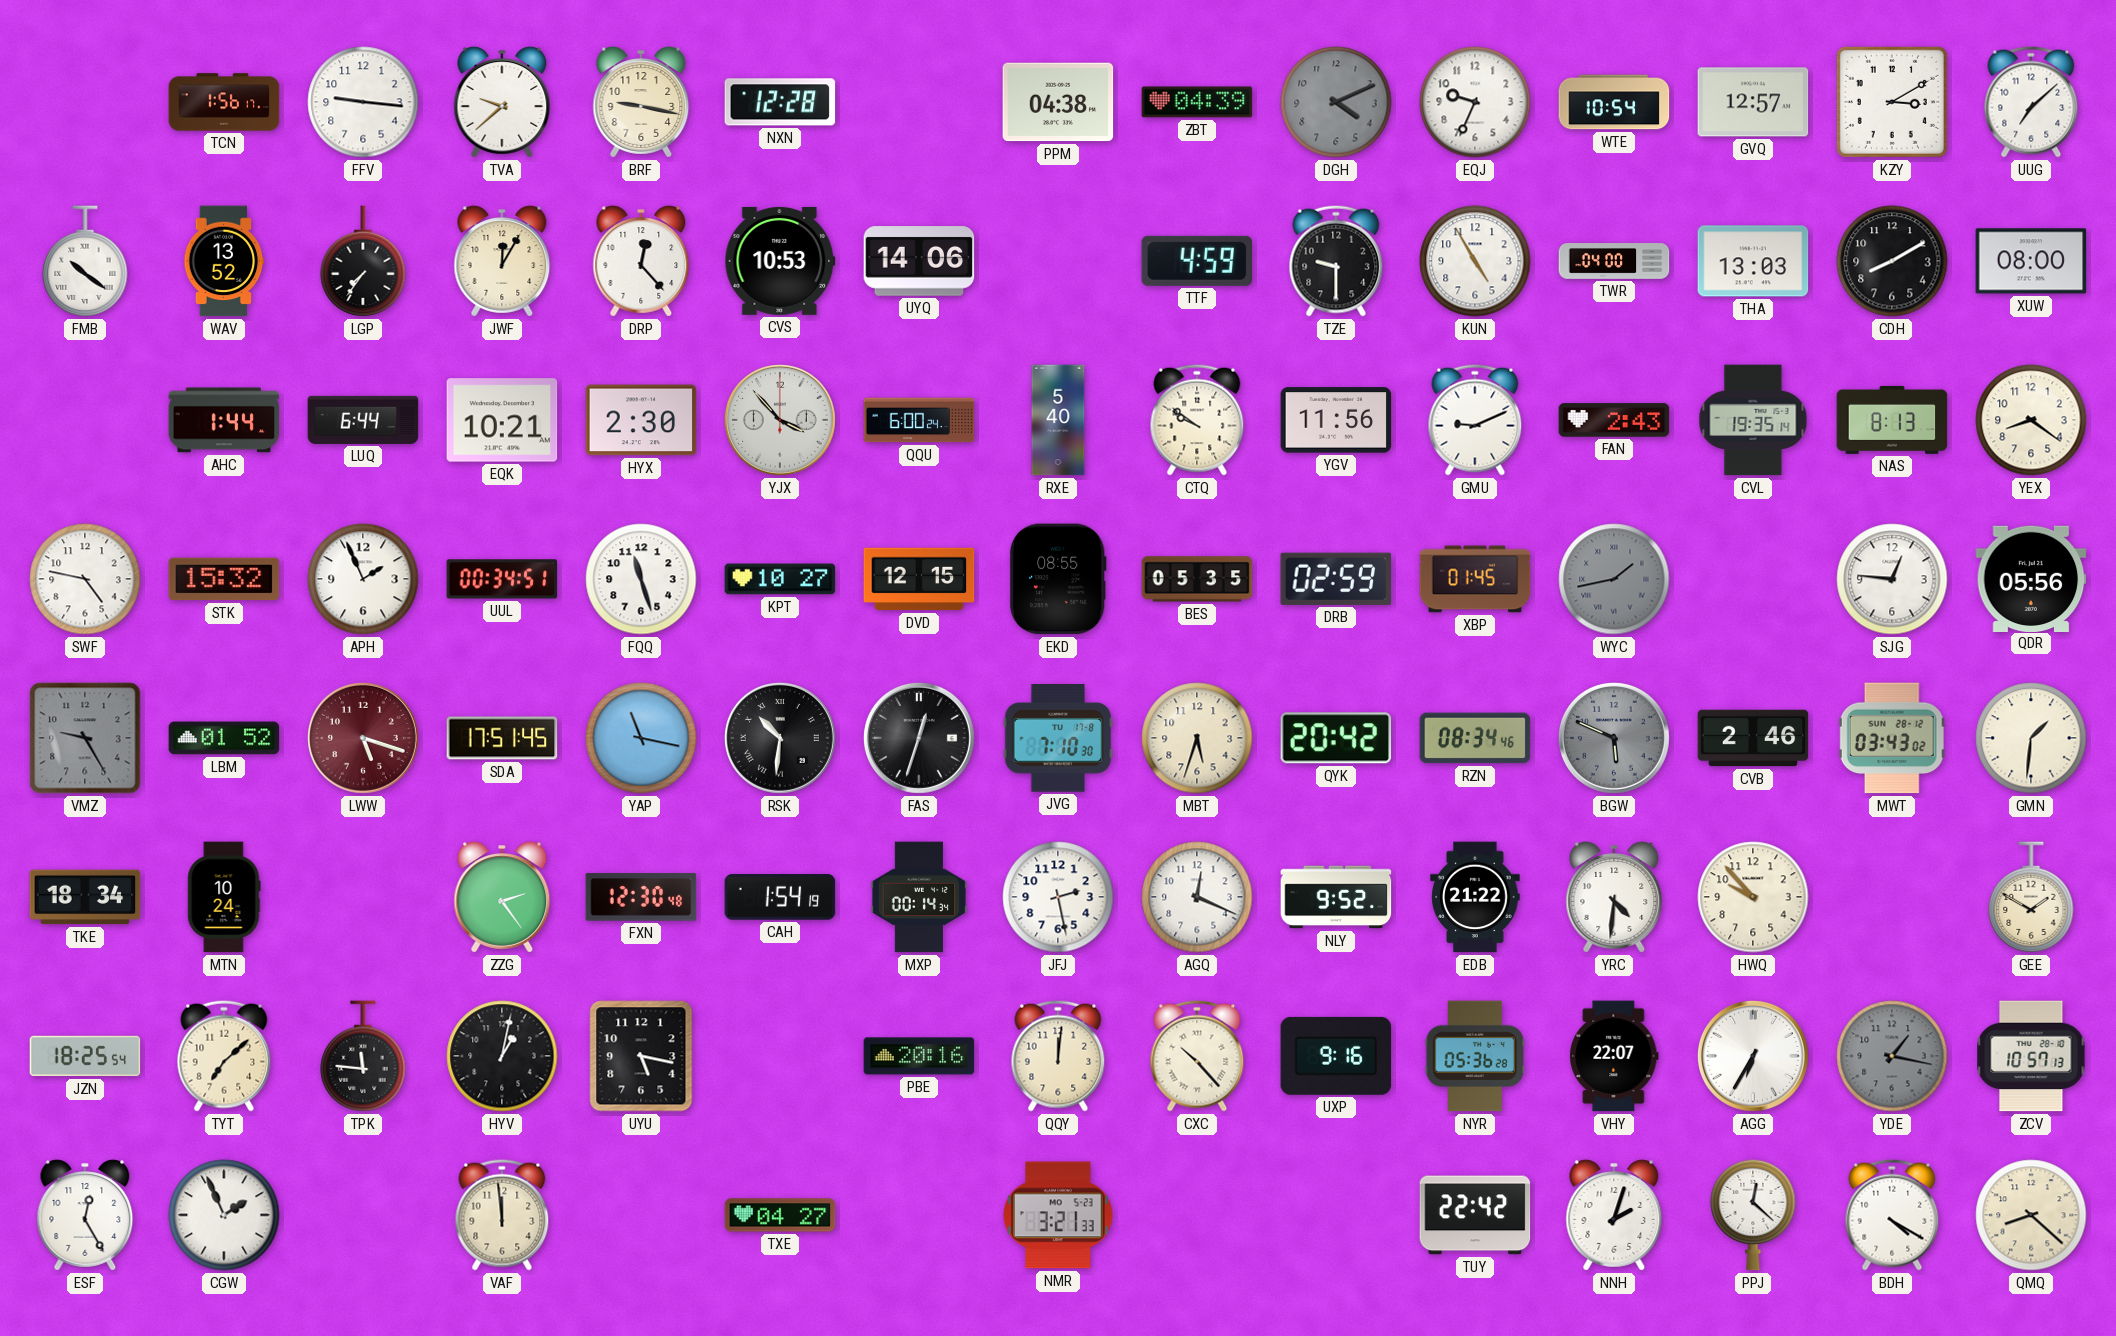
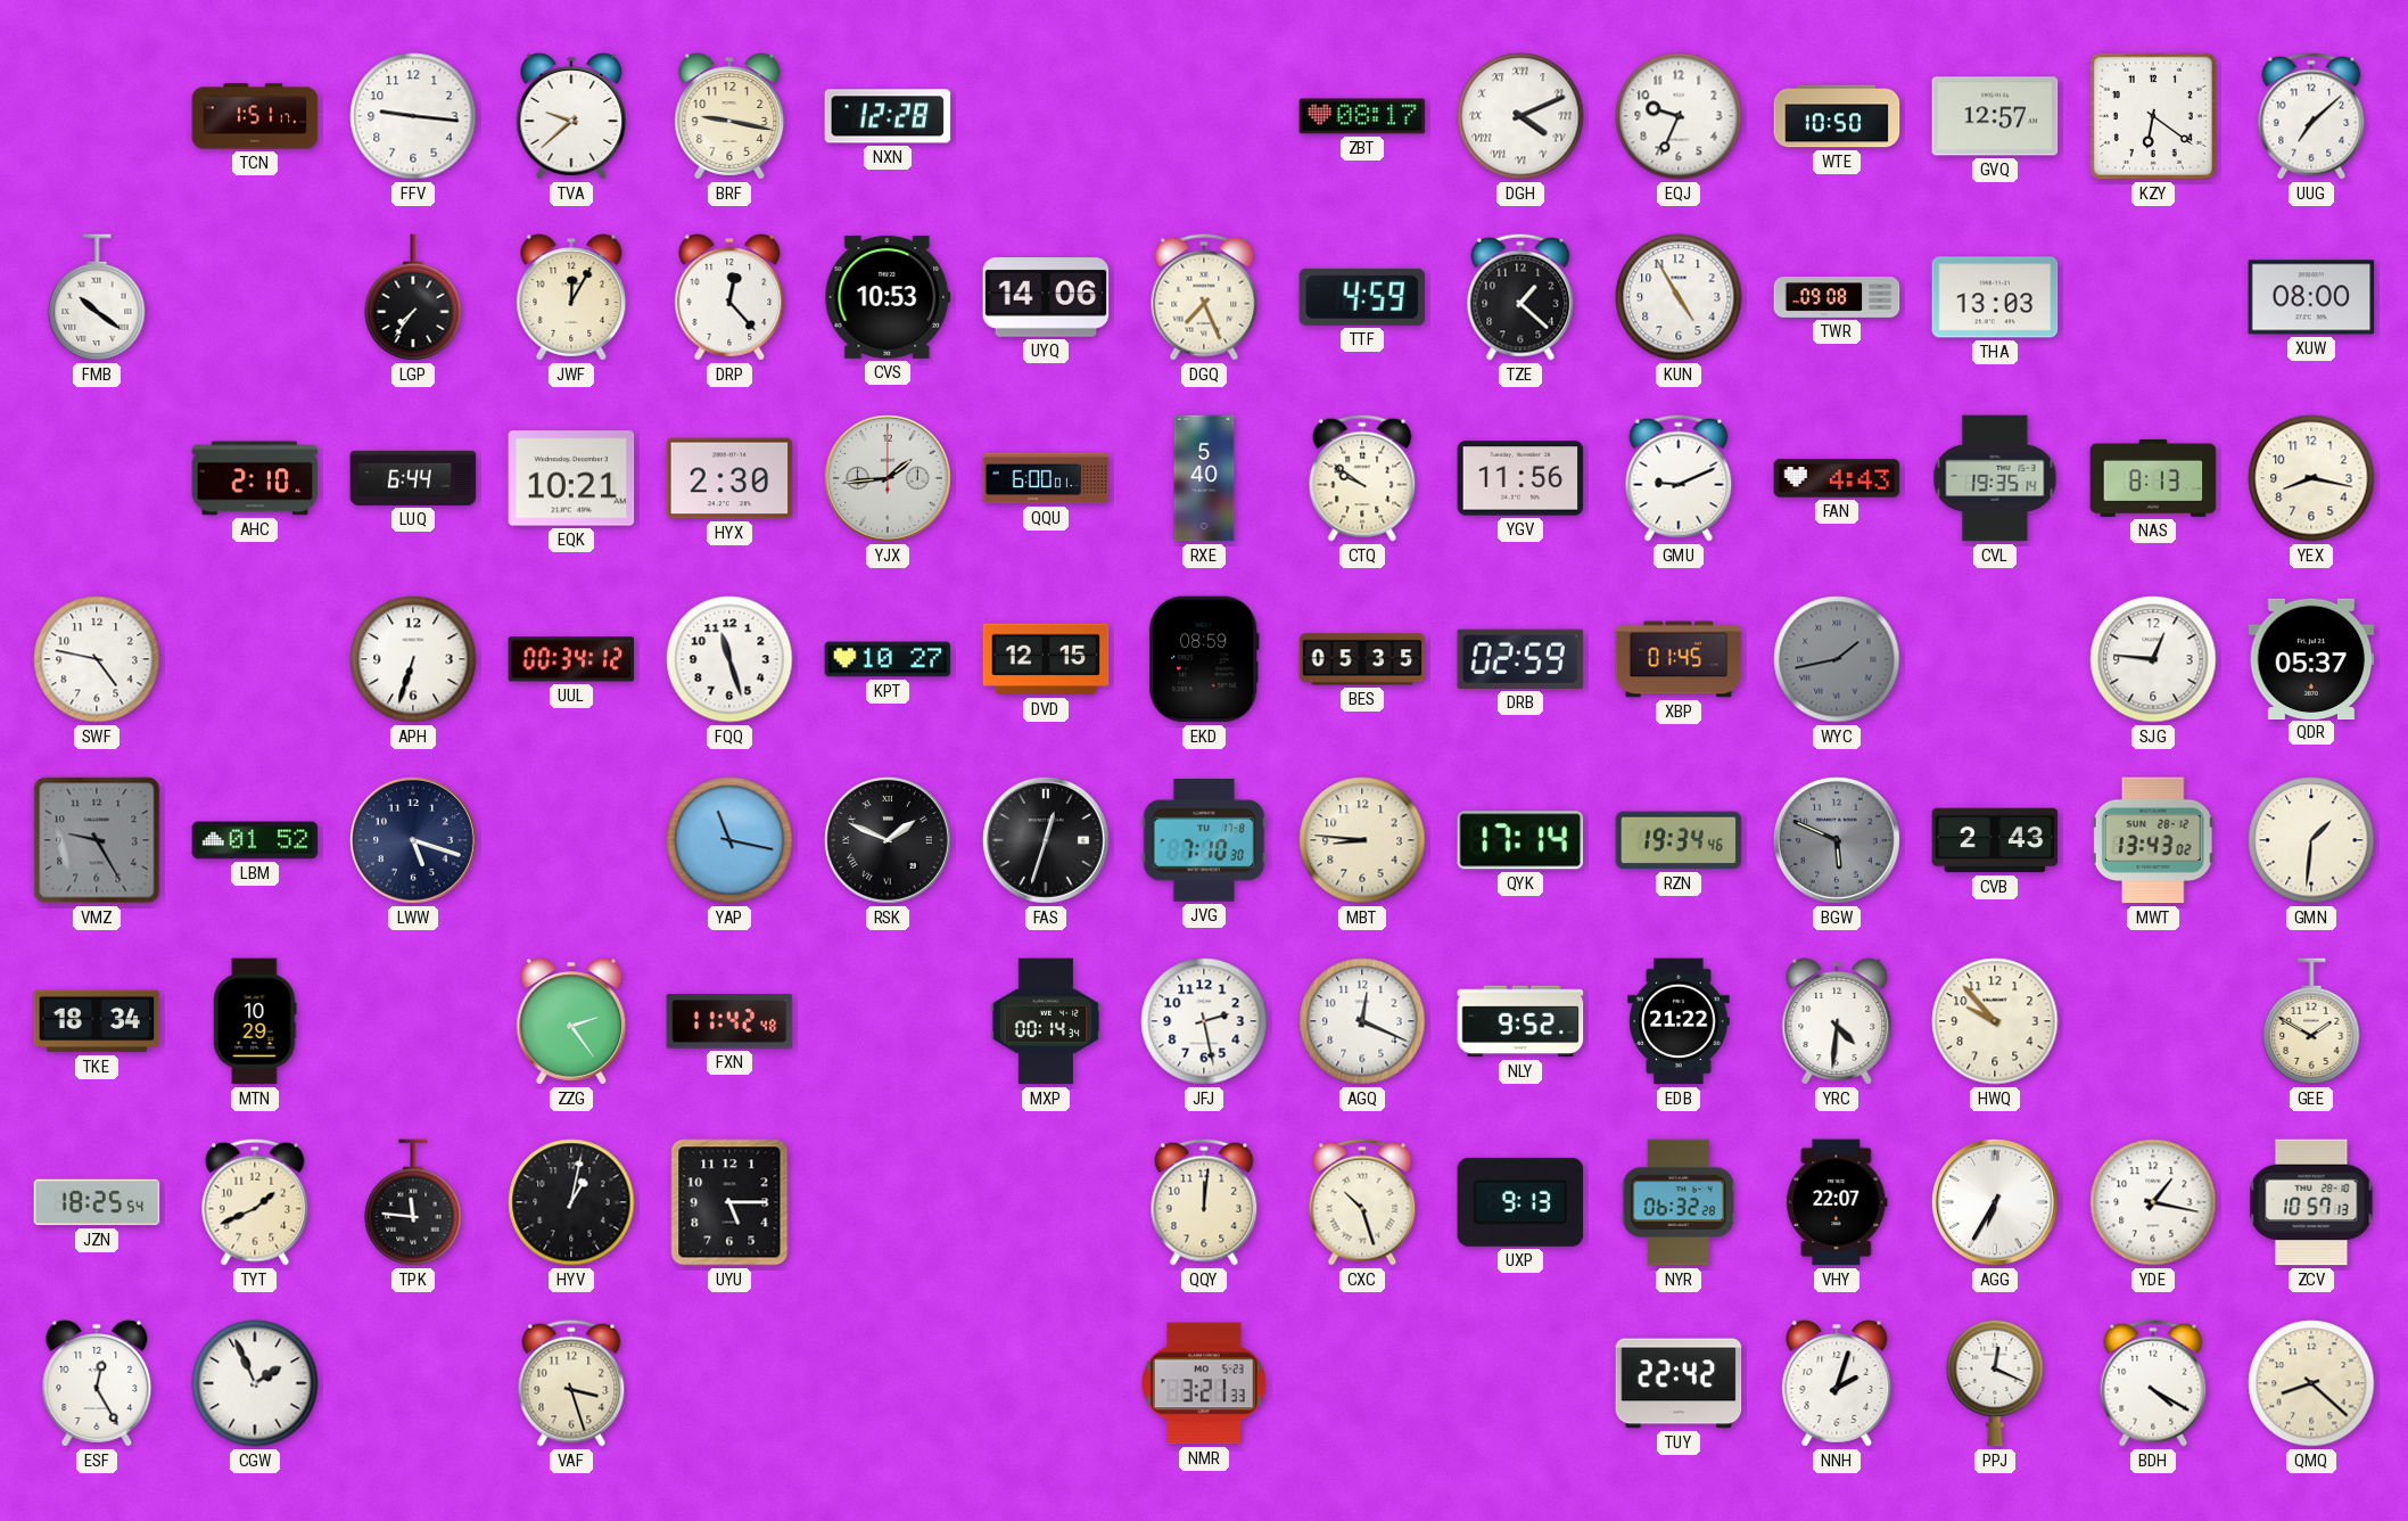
TCN: 1:56 -> 1:51
PPM: 04:38 -> none
ZBT: 04:39 -> 08:17
DGH dial: grey -> white
DGH numerals: Arabic -> Roman
WTE: 10:54 -> 10:50
KZY: 3:10 -> 6:21
WAV: 13:52 -> none
DGQ: none -> 7:26
TZE: 9:30 -> 1:22
TWR: 04:00 -> 09:08
CDH: 8:10 -> none
AHC: 1:44 -> 2:10
YJX: 3:53 -> 1:44
QQU: 6:00:24 -> 6:00:01
FAN: 2:43 -> 4:43
YEX: 8:21 -> 8:17
STK: 15:32 -> none
APH: 1:56 -> 6:33
UUL: 00:34:51 -> 00:34:12
EKD: 08:55 -> 08:59
QDR: 05:56 -> 05:37
LWW dial: burgundy -> navy
SDA: 17:51 -> none
RSK: 10:31 -> 1:49
MBT: 5:33 -> 8:46
QYK: 20:42 -> 17:14
RZN: 08:34 -> 19:34
CVB: 2:46 -> 2:43
MWT: 03:43 -> 13:43
MTN: 10:24 -> 10:29
FXN: 12:30 -> 11:42
CAH: 1:54 -> none
TYT: 7:08 -> 1:41
UYU: 5:17 -> 5:15
PBE: 20:16 -> none
CXC: 10:23 -> 10:27
UXP: 9:16 -> 9:13
NYR: 05:36 -> 06:32
YDE dial: grey -> white
VAF: 11:59 -> 3:27
TXE: 04:27 -> none
PPJ: 12:22 -> 12:19
